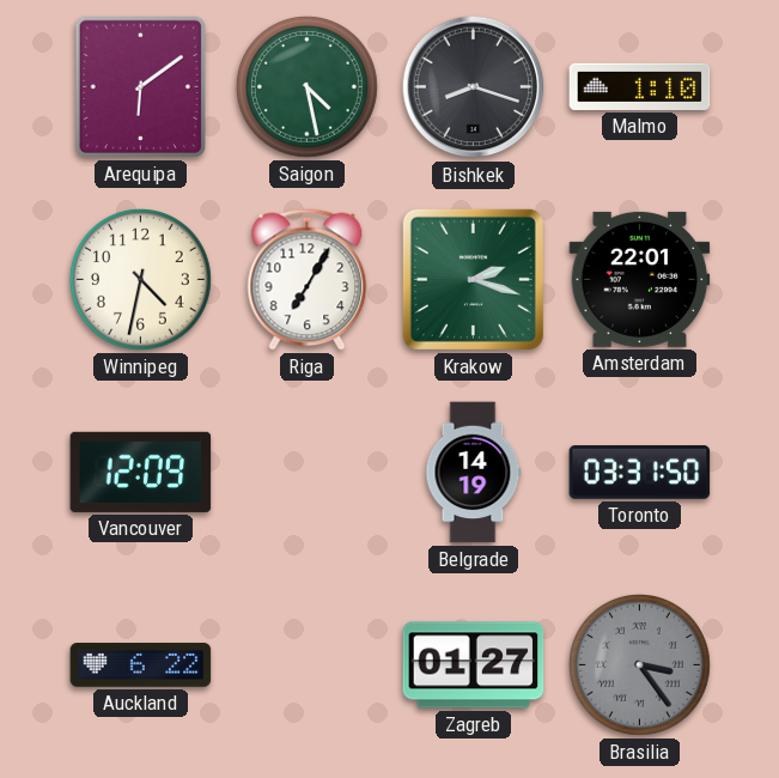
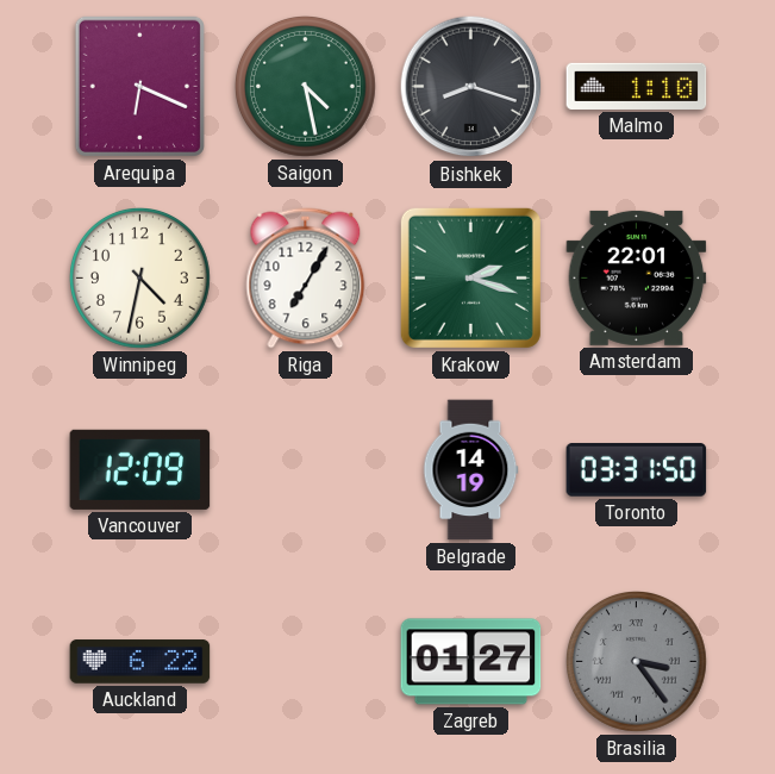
Arequipa: 6:09 -> 6:19
